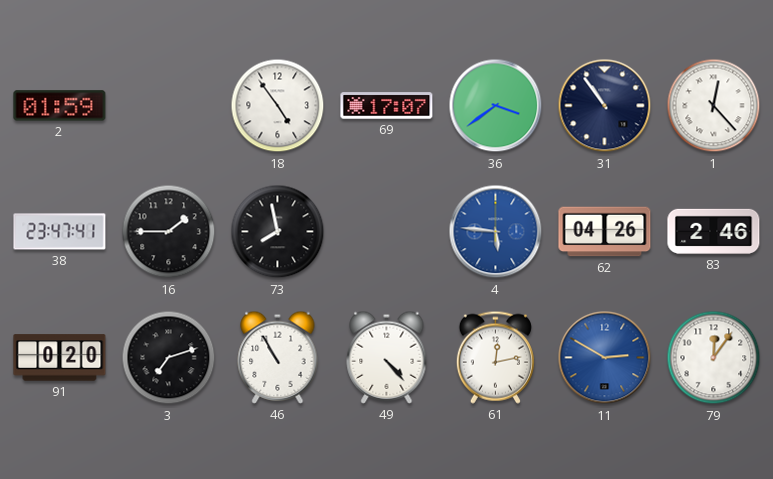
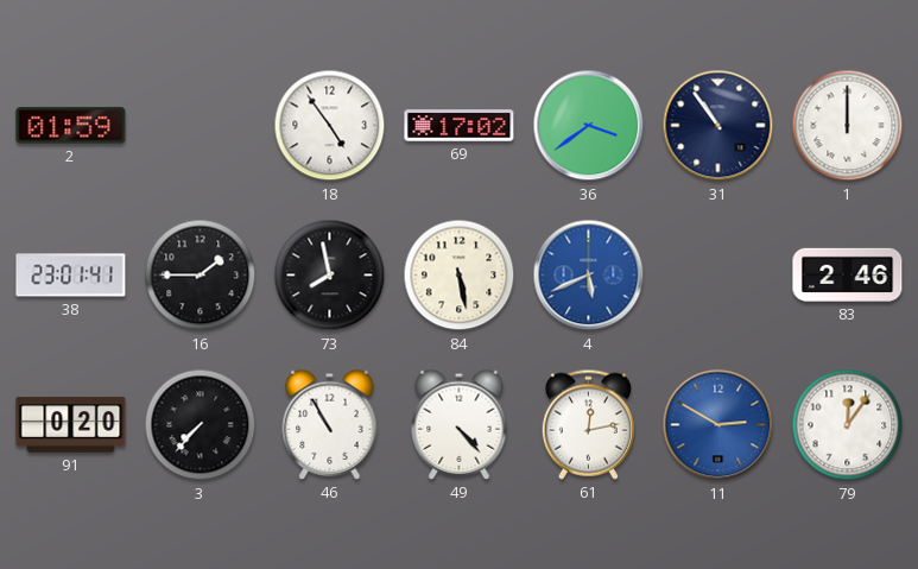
69: 17:07 -> 17:02
1: 12:23 -> 12:00
38: 23:47 -> 23:01
84: none -> 5:28
4: 5:46 -> 5:41
62: 04:26 -> none
3: 7:12 -> 7:37
